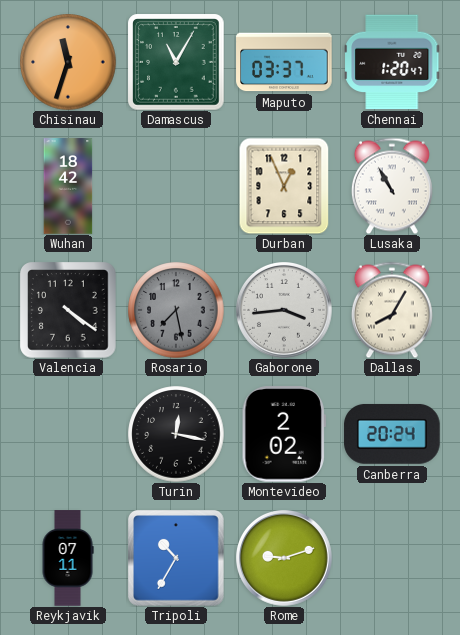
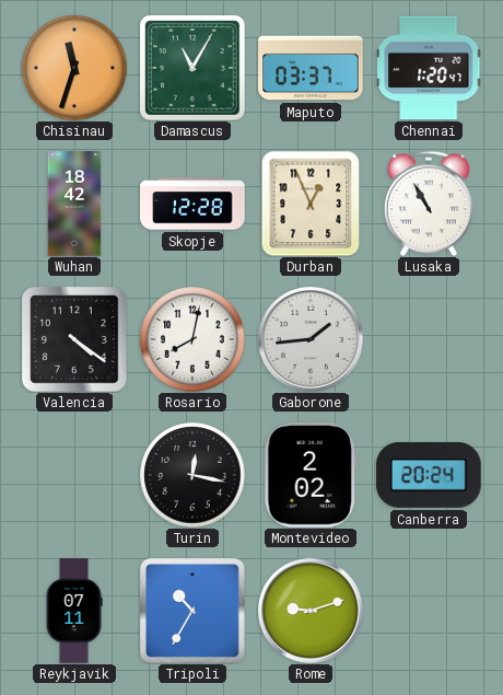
Skopje: none -> 12:28
Rosario: 7:28 -> 8:02
Rosario dial: grey -> white
Gaborone: 3:44 -> 1:44
Dallas: 8:05 -> none
